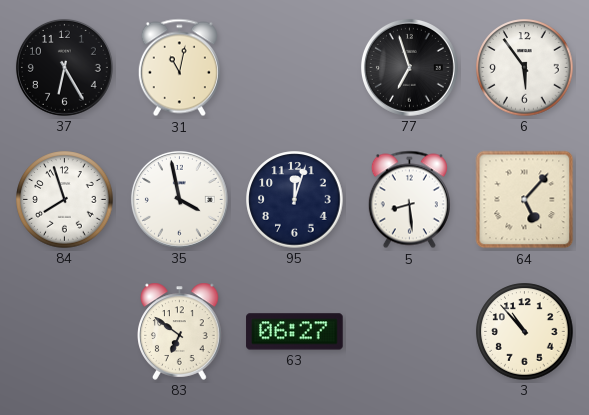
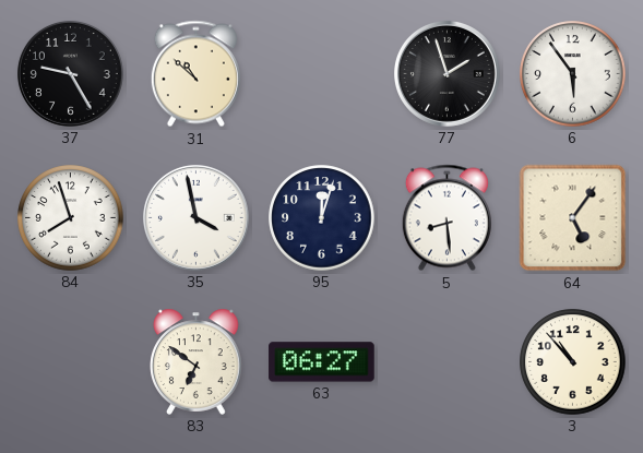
37: 6:25 -> 9:25
31: 11:02 -> 10:52
77: 6:57 -> 1:57
64: 5:07 -> 5:06
